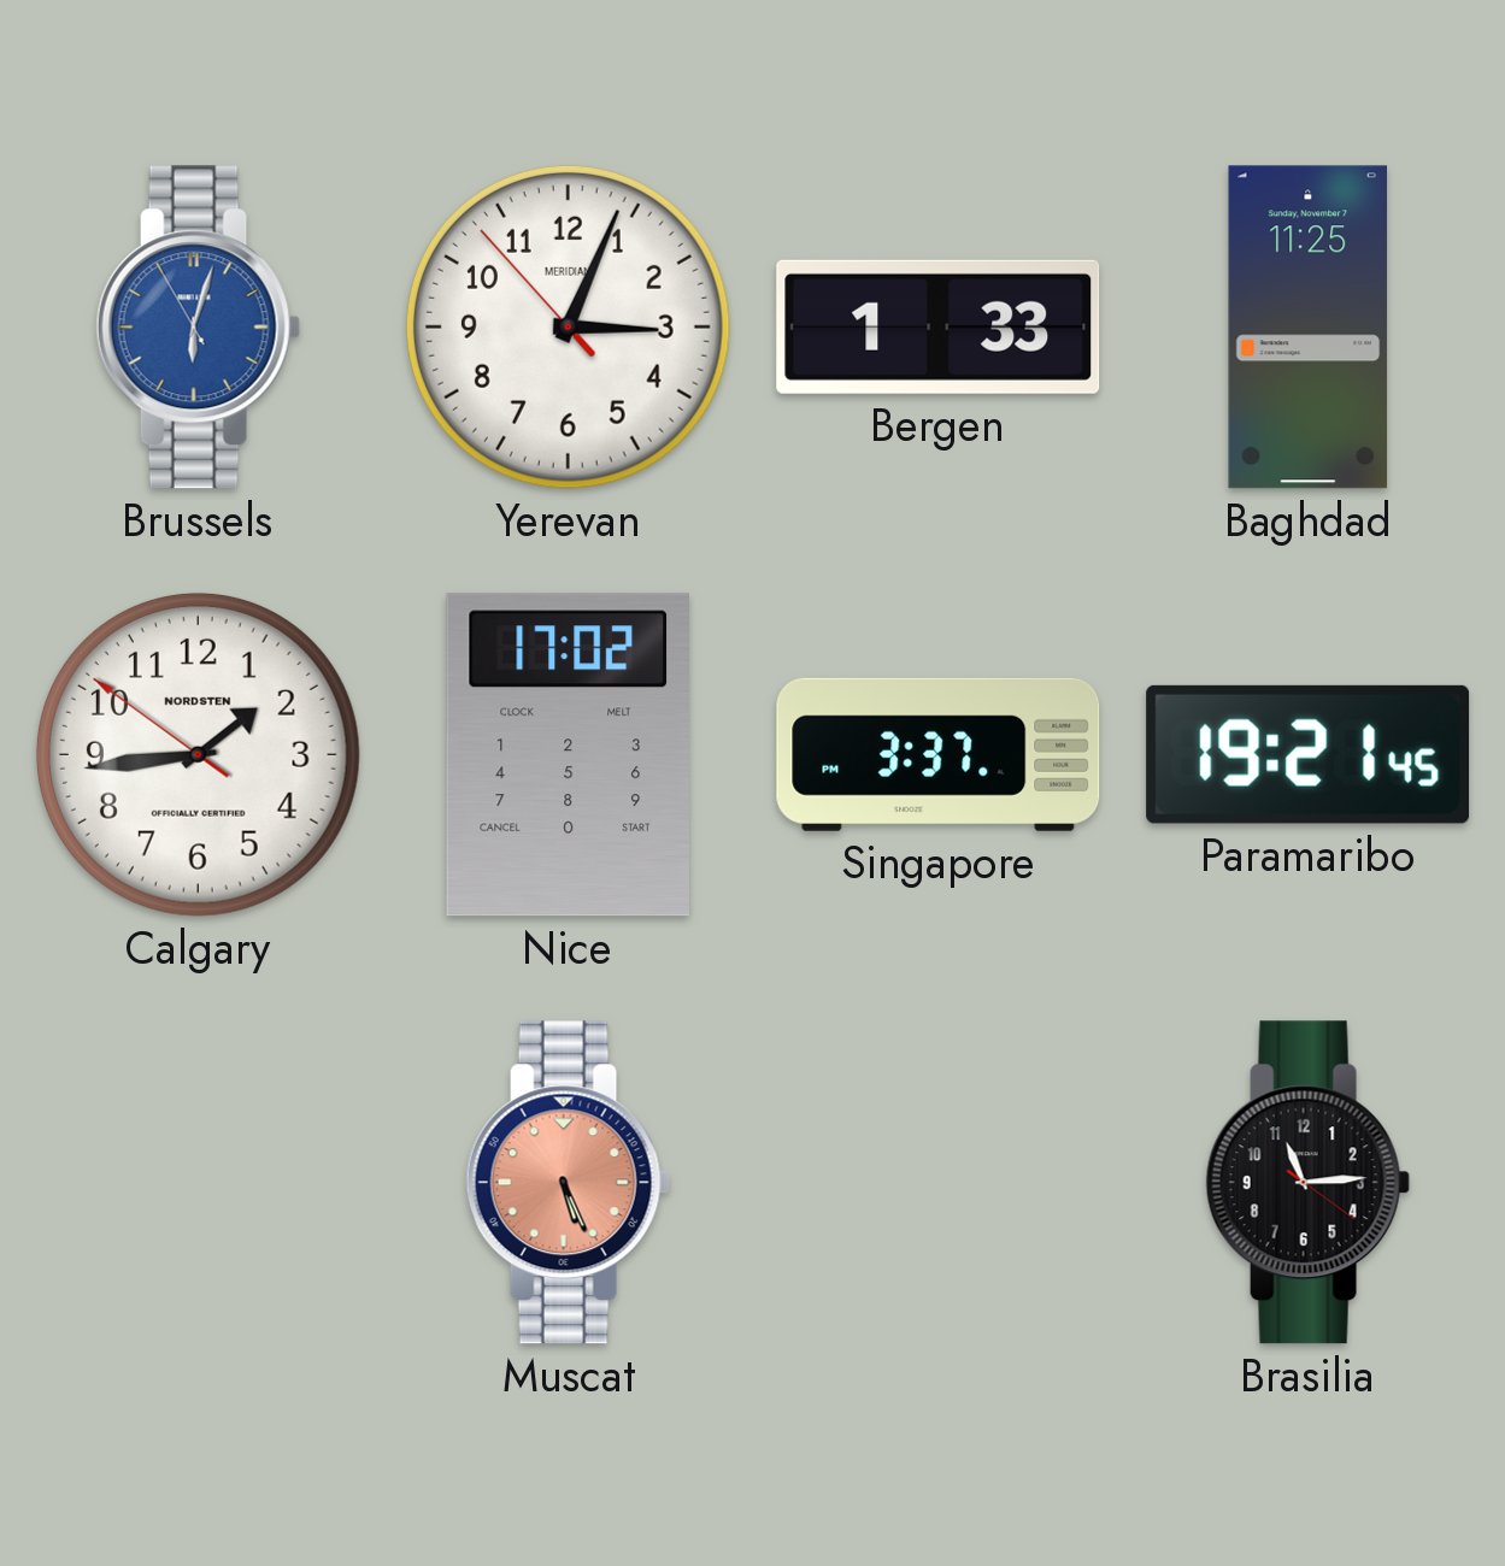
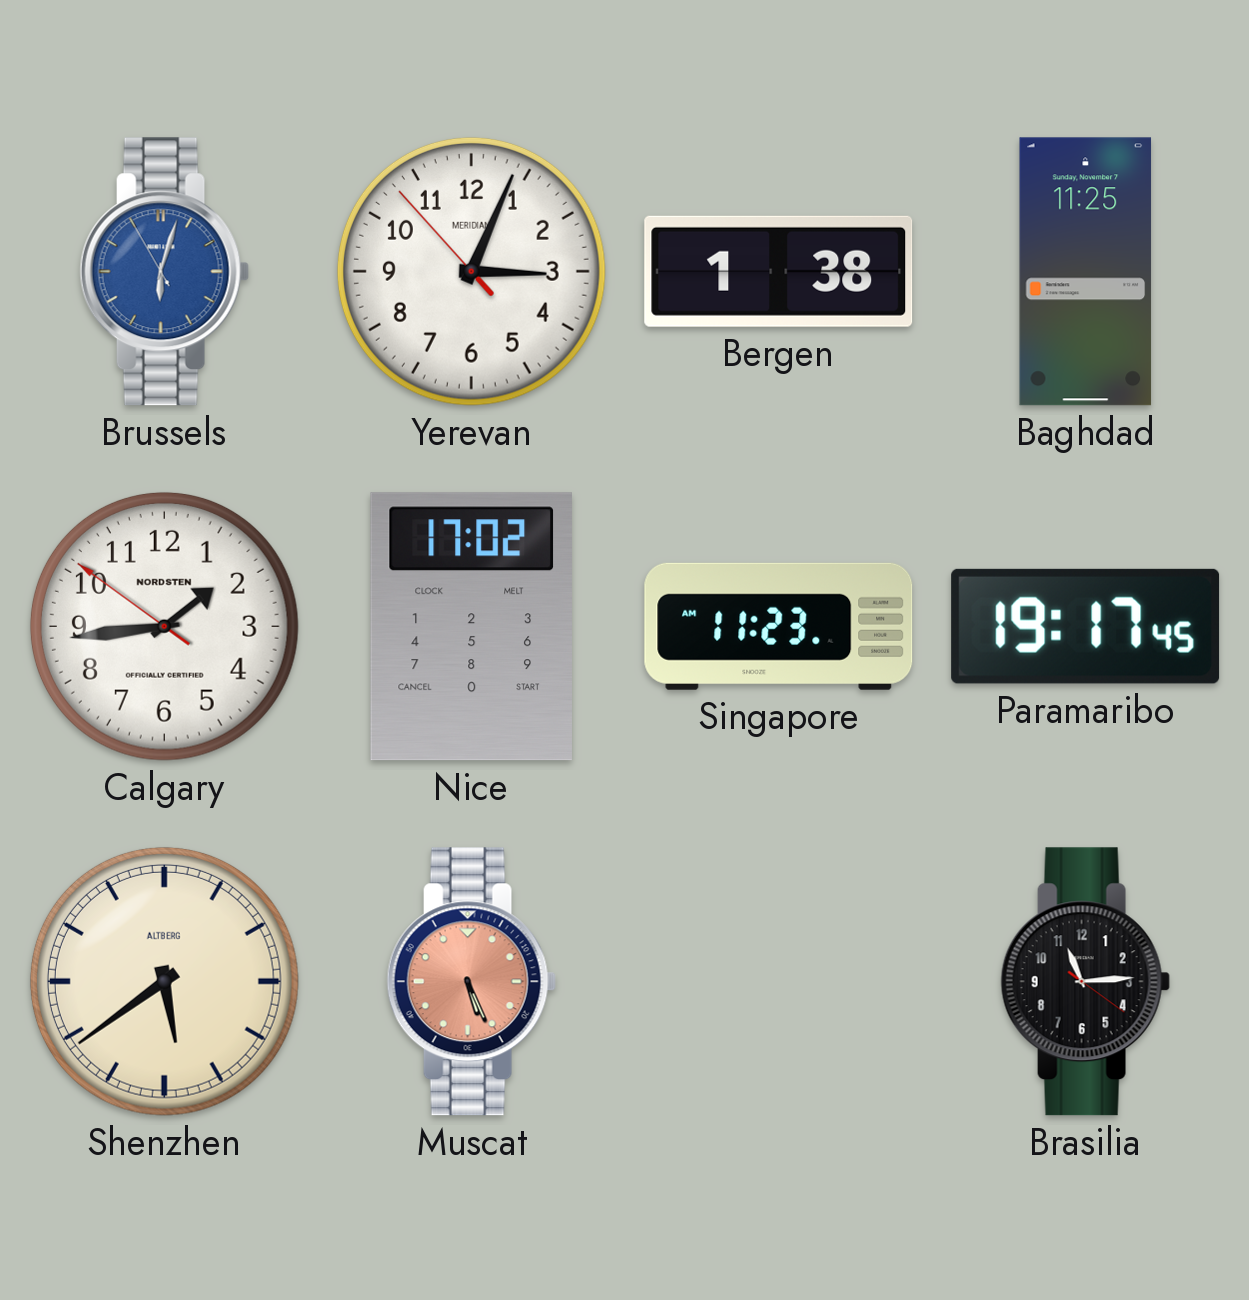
Bergen: 1:33 -> 1:38
Singapore: 3:37 -> 11:23
Paramaribo: 19:21 -> 19:17
Shenzhen: none -> 5:39
